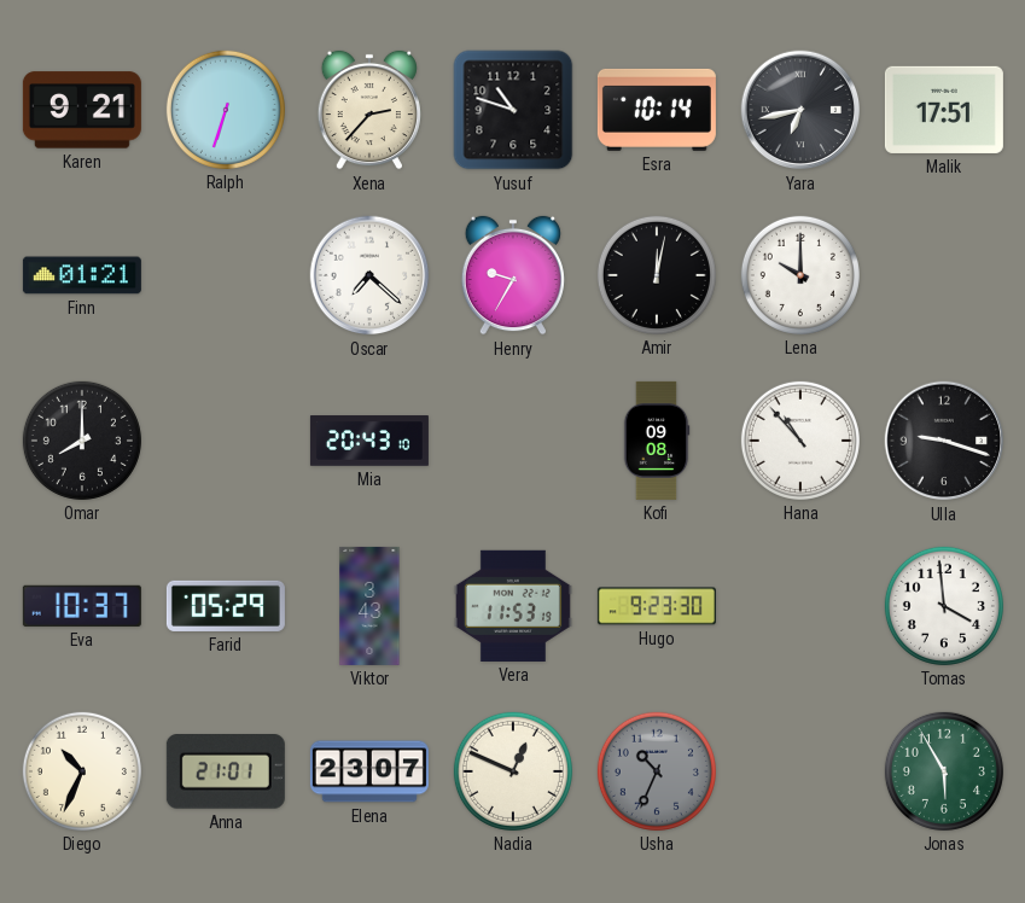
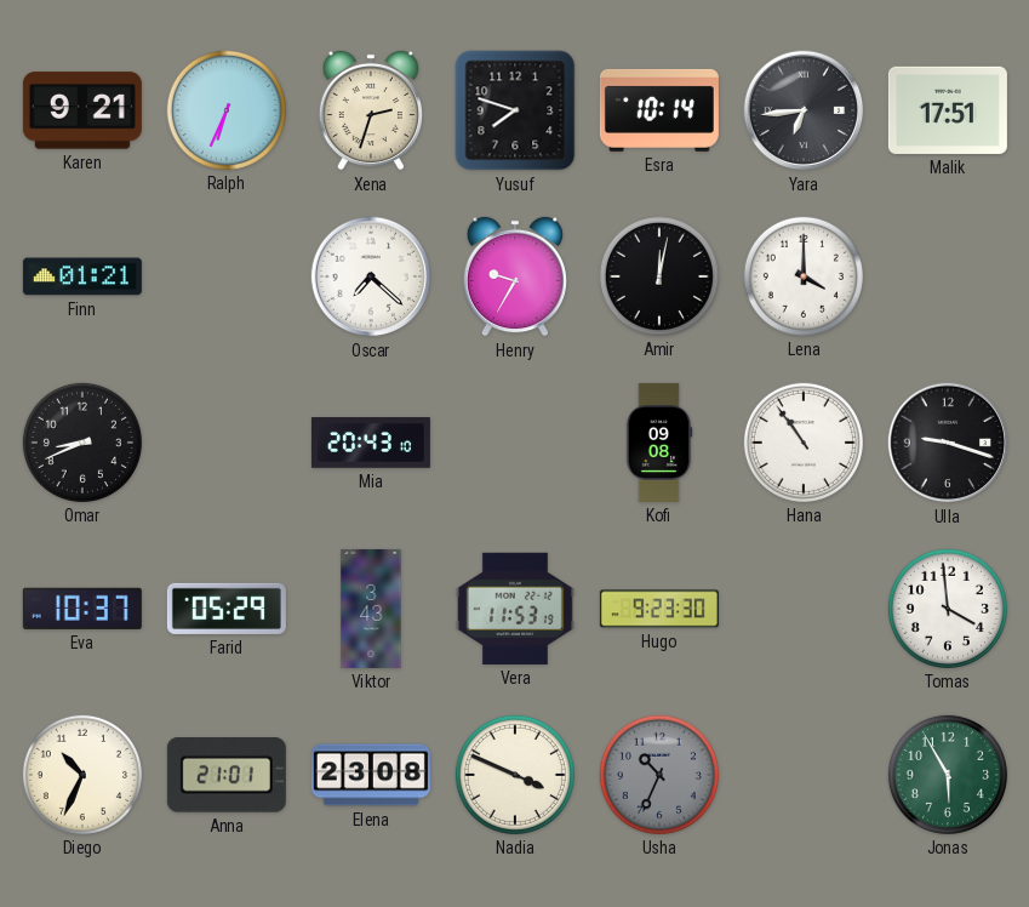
Ralph: 6:33 -> 6:34
Xena: 2:37 -> 2:33
Yusuf: 10:48 -> 7:48
Yara: 6:43 -> 6:44
Lena: 10:00 -> 4:00
Omar: 8:00 -> 8:41
Hana: 10:53 -> 10:54
Elena: 23:07 -> 23:08
Nadia: 12:49 -> 3:49
